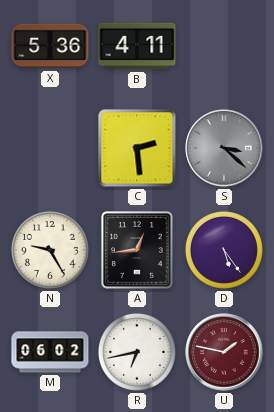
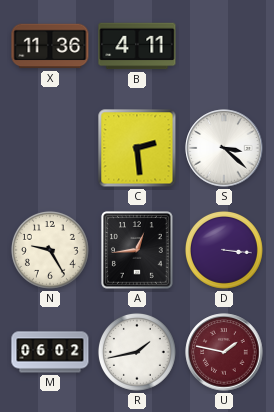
X: 5:36 -> 11:36
S dial: grey -> white
D: 5:24 -> 3:16
R: 6:43 -> 1:43
